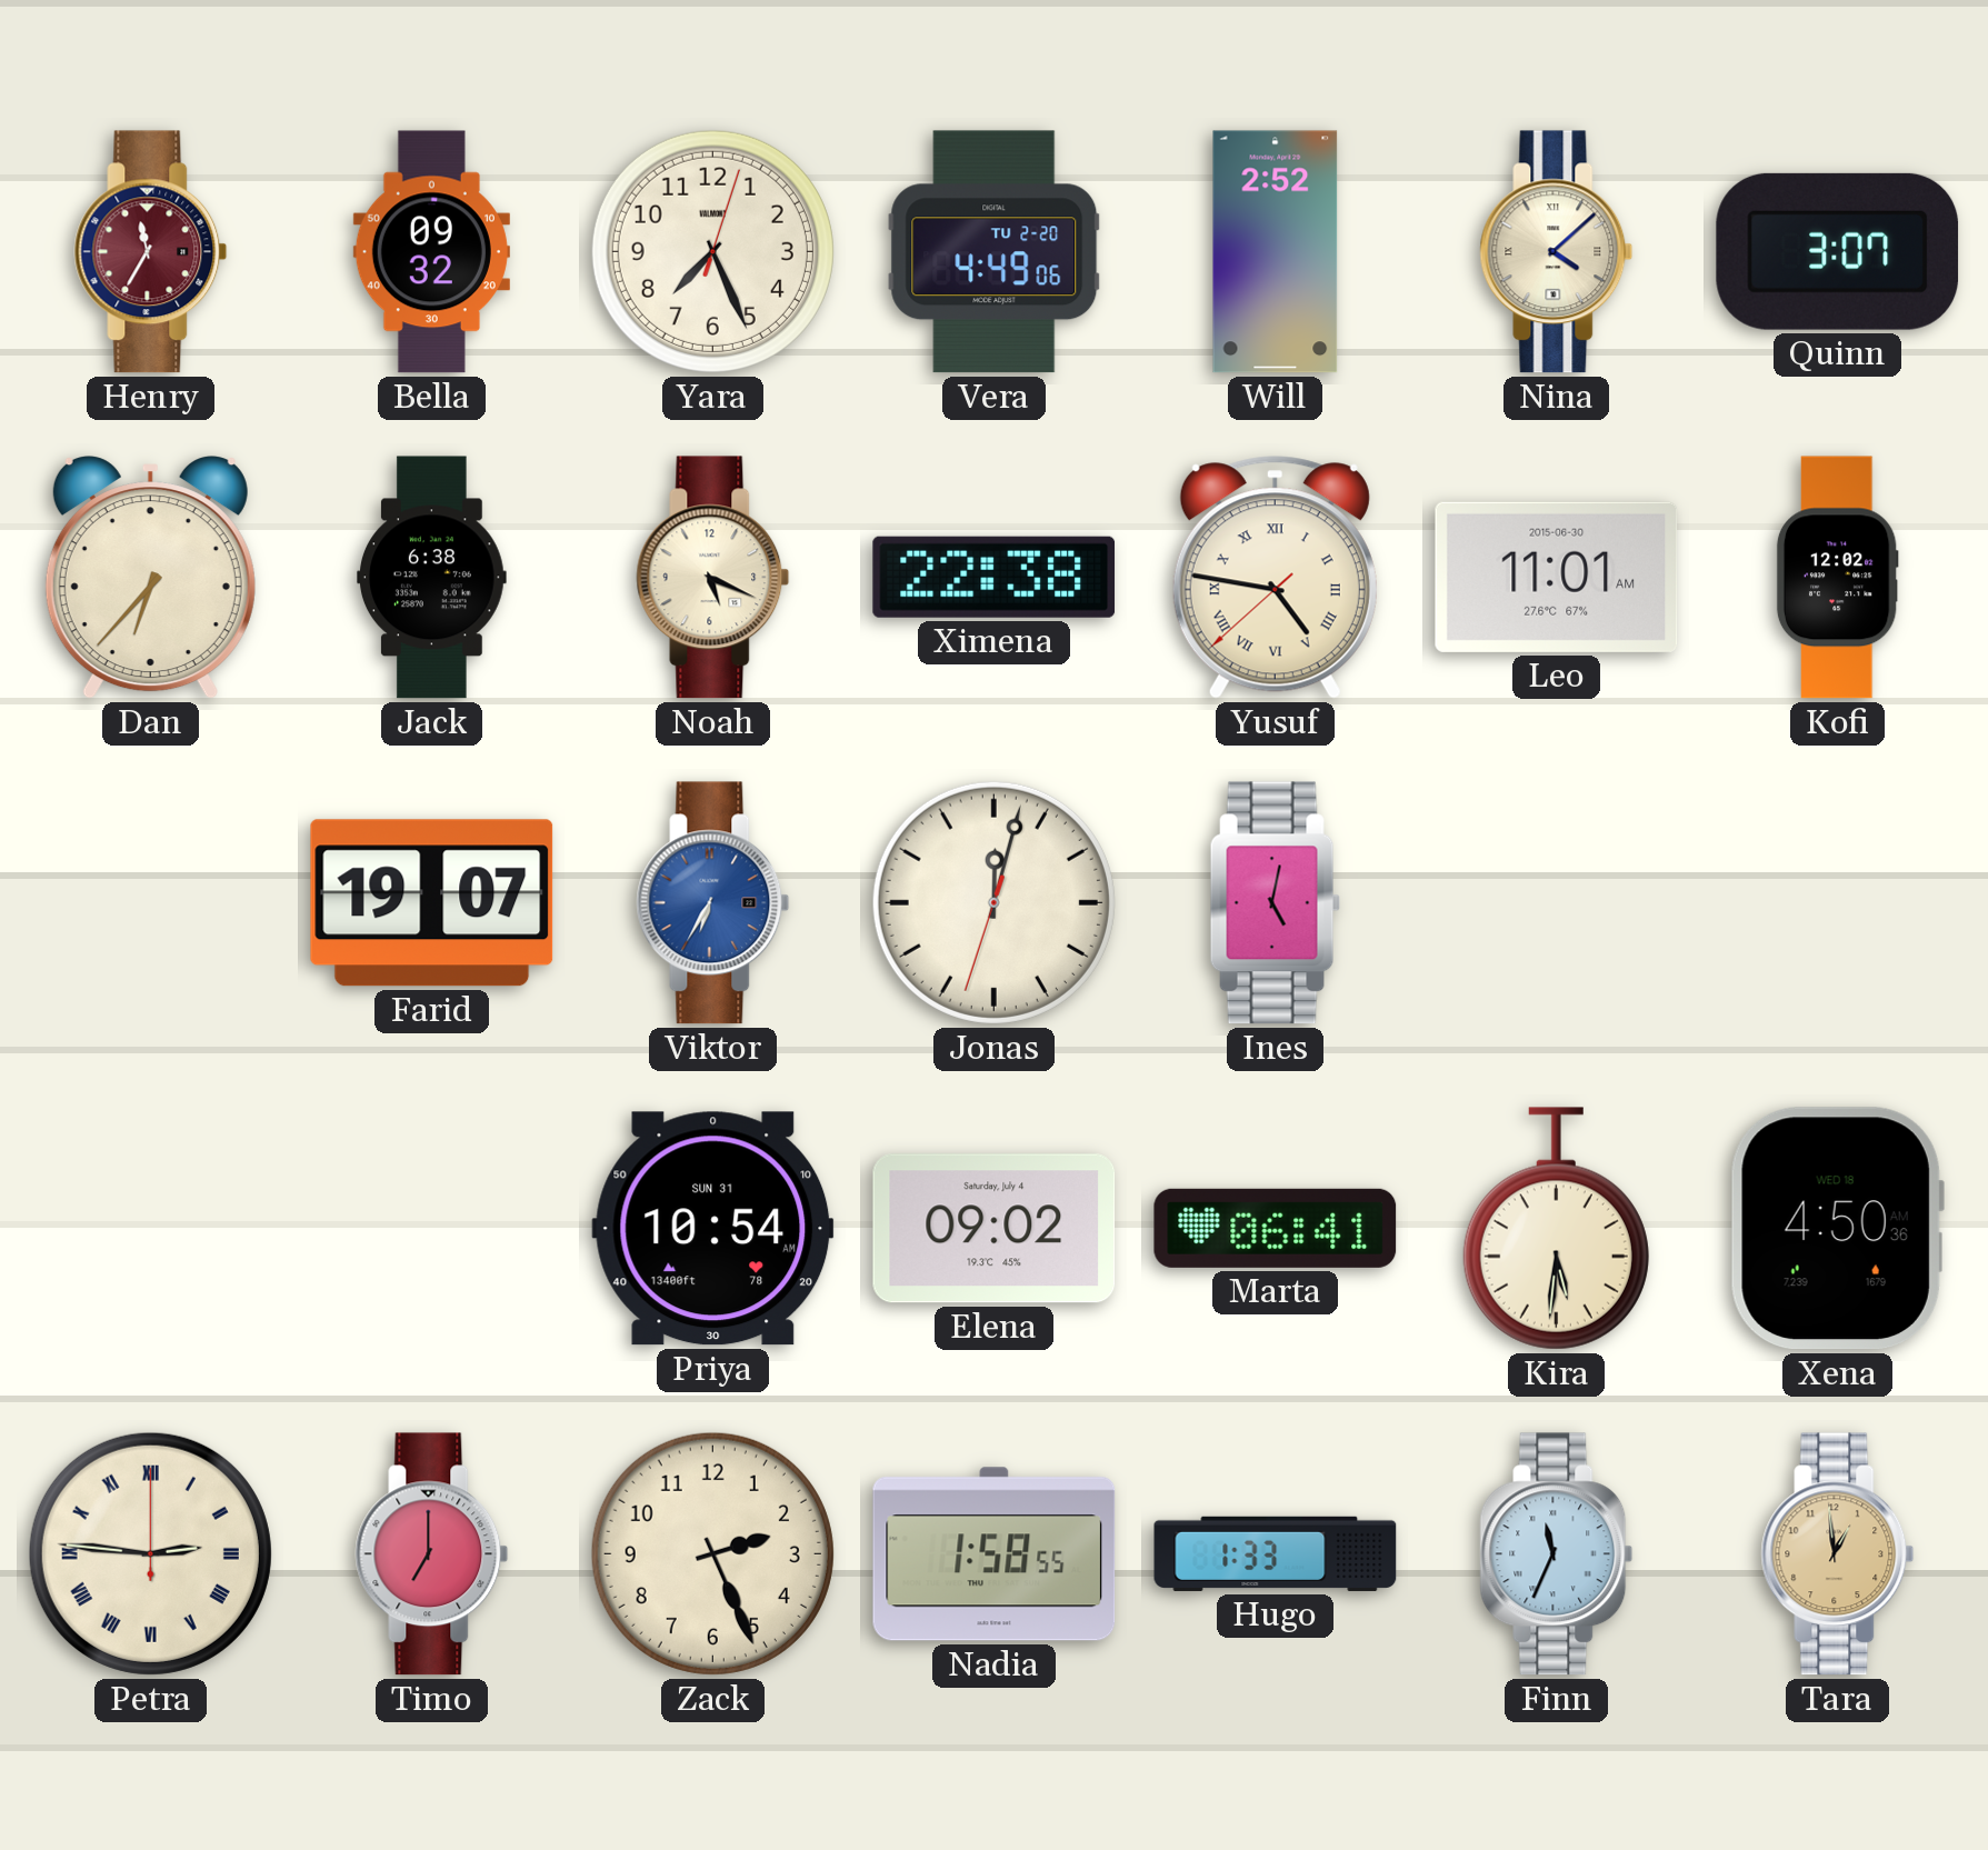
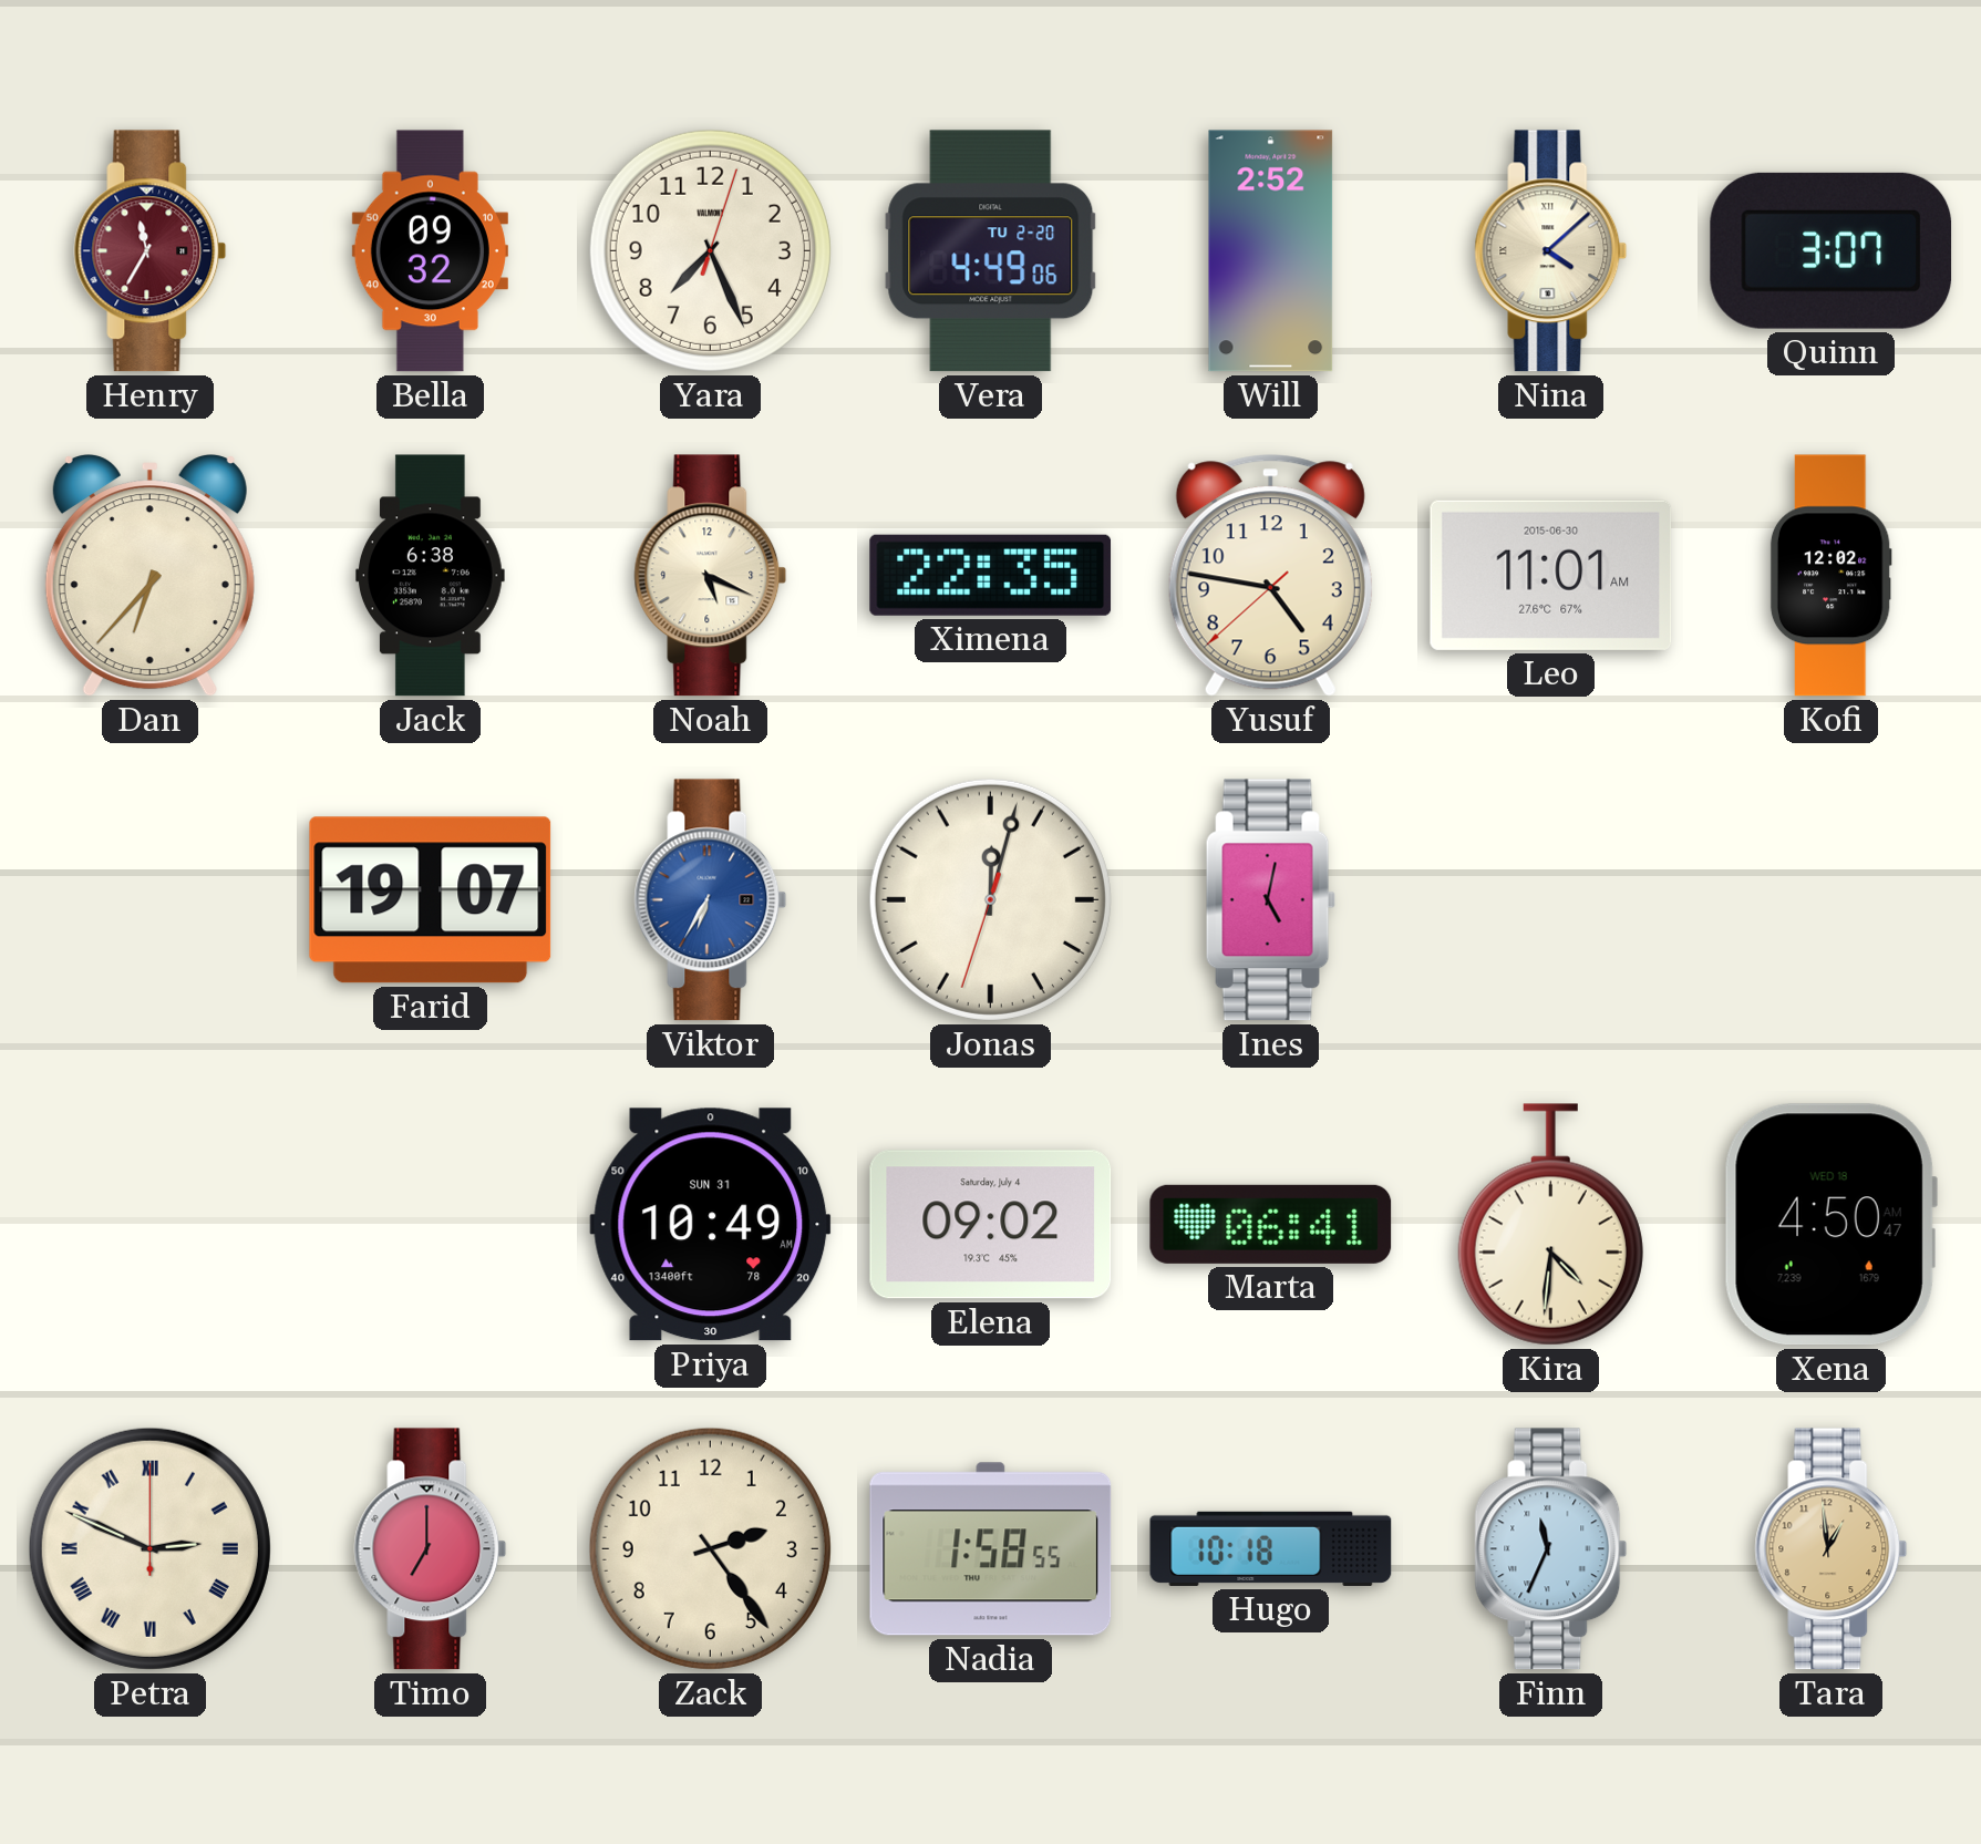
Ximena: 22:38 -> 22:35
Yusuf numerals: Roman -> Arabic
Priya: 10:54 -> 10:49
Kira: 5:31 -> 4:31
Xena: 4:50:36 AM -> 4:50:47 AM
Petra: 2:46 -> 2:49
Zack: 2:26 -> 2:24
Hugo: 1:33 -> 10:18
